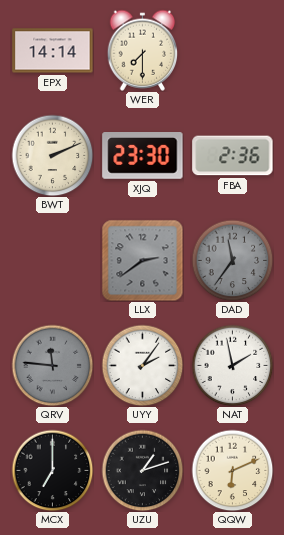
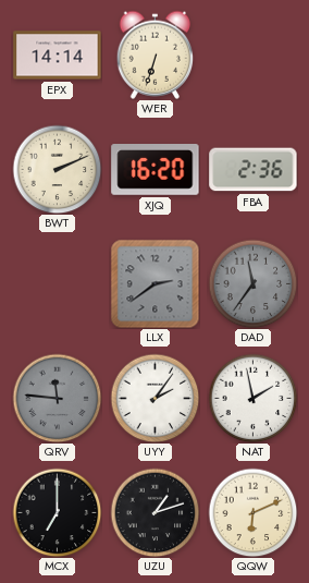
WER: 7:30 -> 6:33
XJQ: 23:30 -> 16:20
